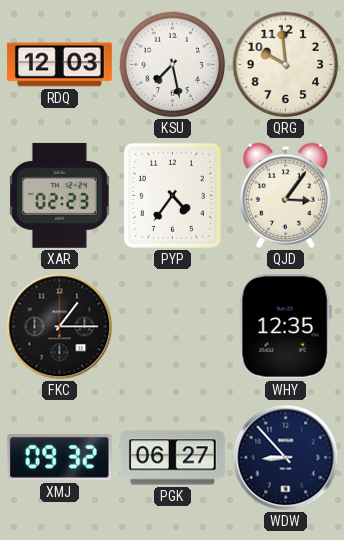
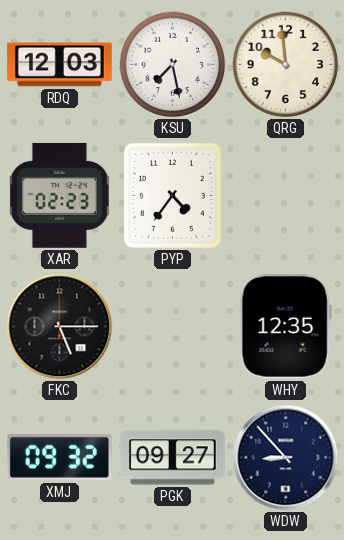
QJD: 3:06 -> none
FKC: 1:15 -> 5:15
PGK: 06:27 -> 09:27
